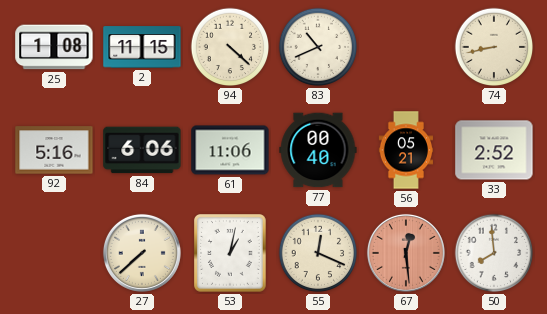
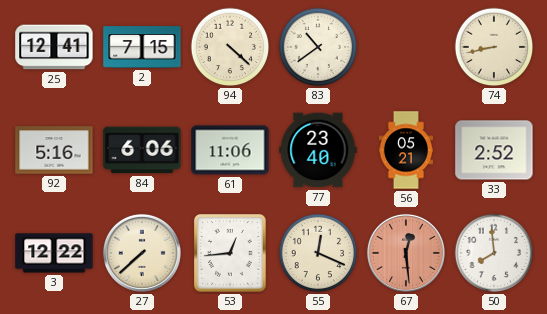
25: 1:08 -> 12:41
2: 11:15 -> 7:15
83: 10:41 -> 10:39
77: 00:40 -> 23:40
3: none -> 12:22
53: 1:02 -> 12:44
